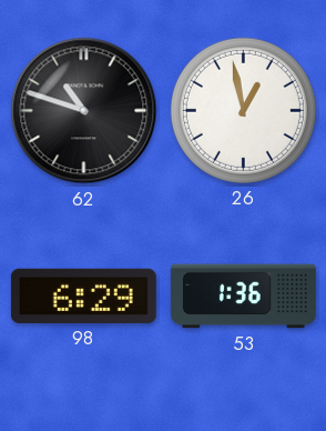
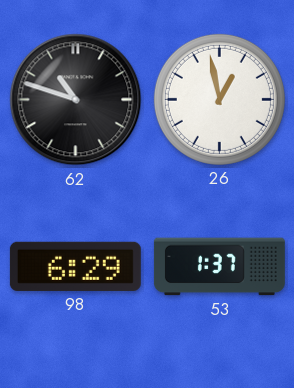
53: 1:36 -> 1:37
